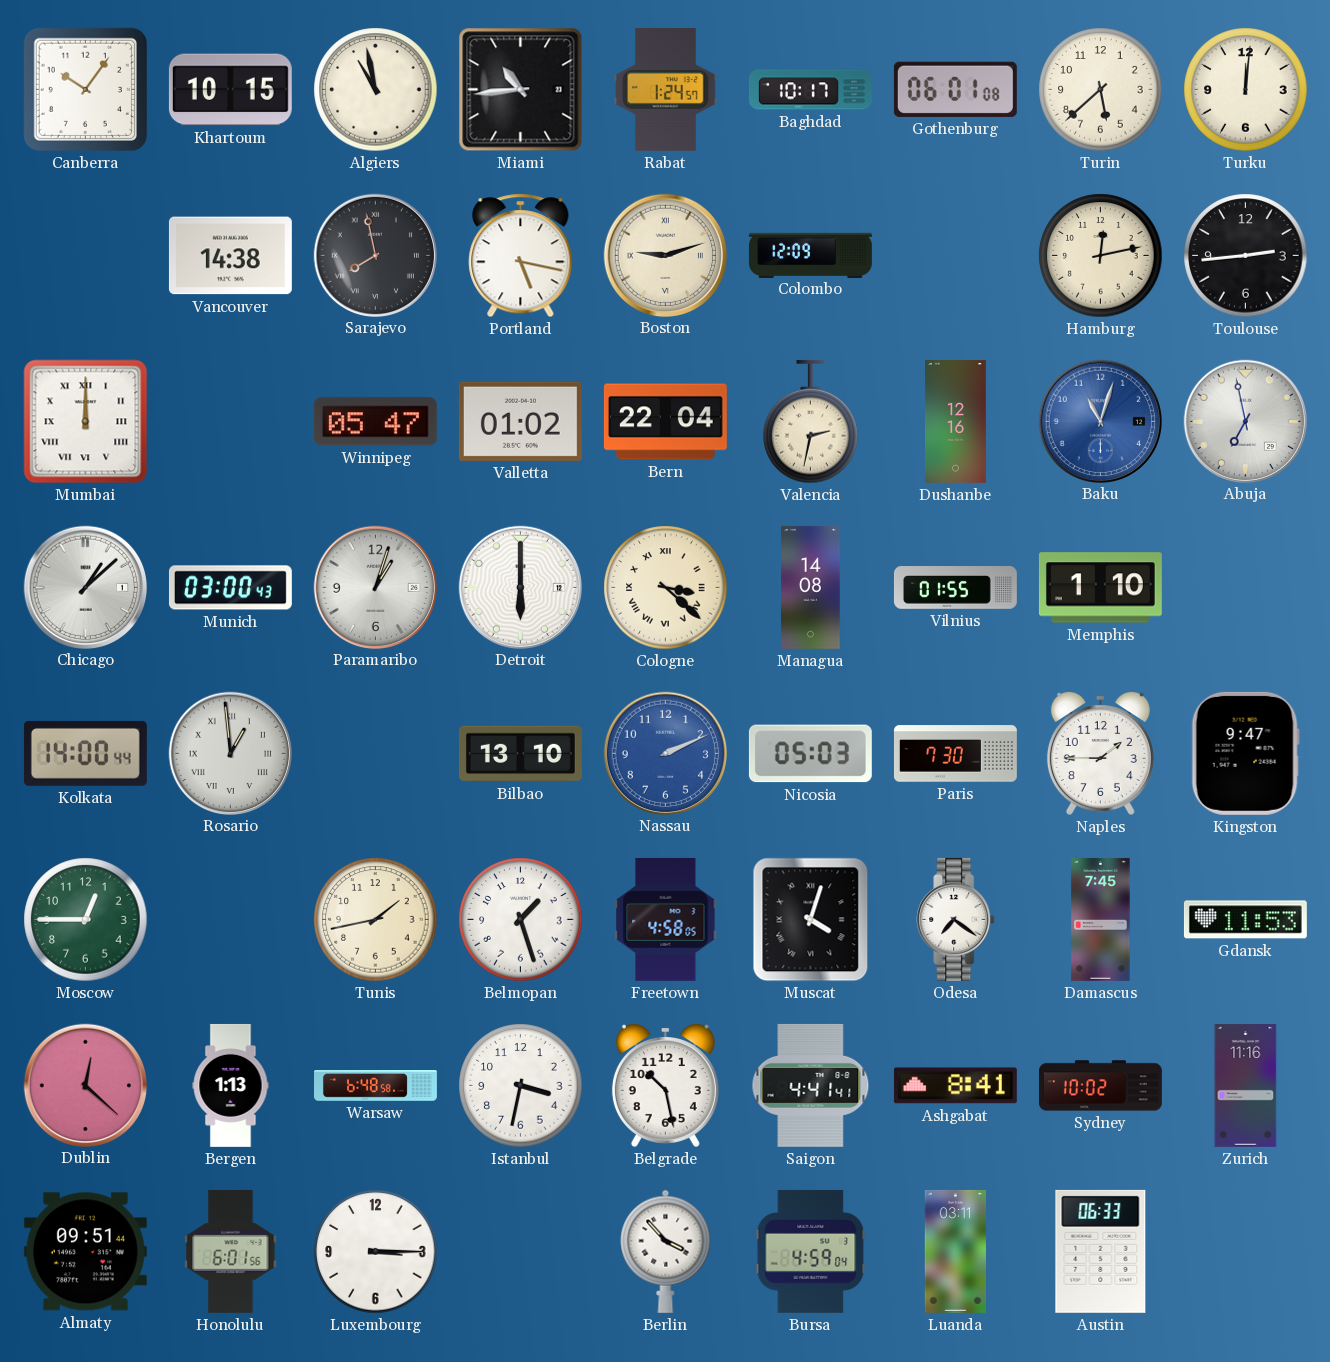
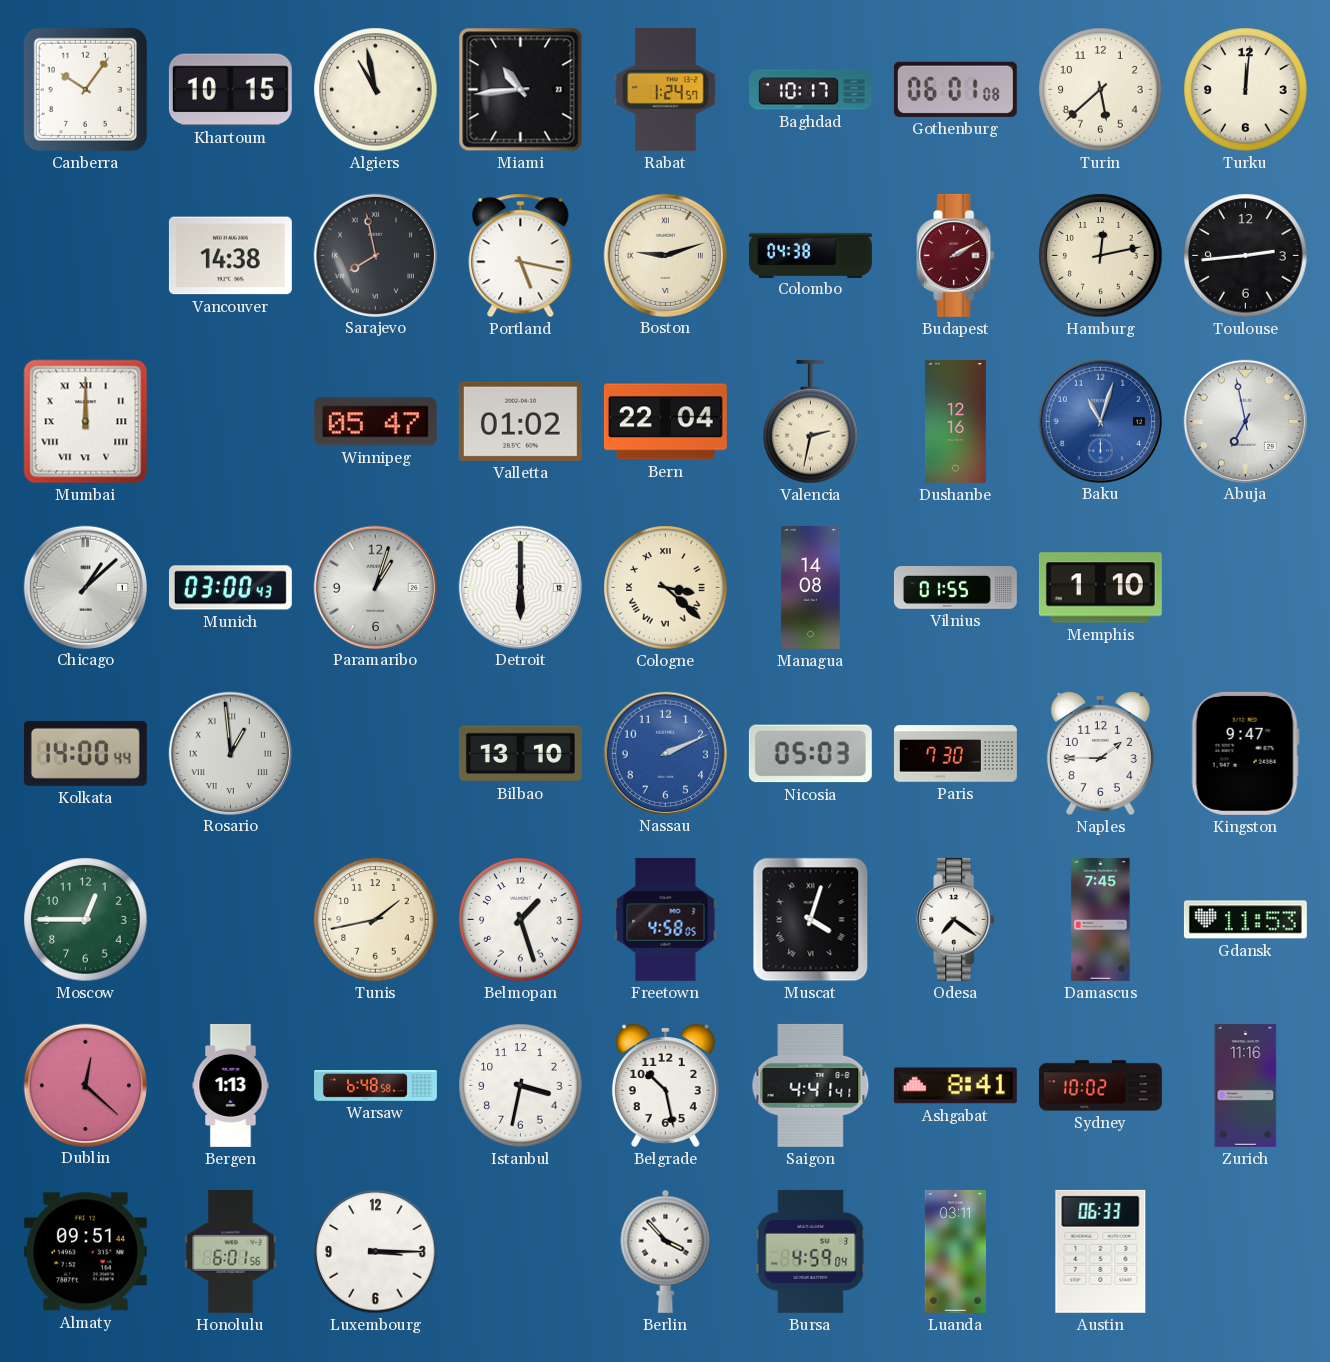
Colombo: 12:09 -> 04:38
Budapest: none -> 2:10
